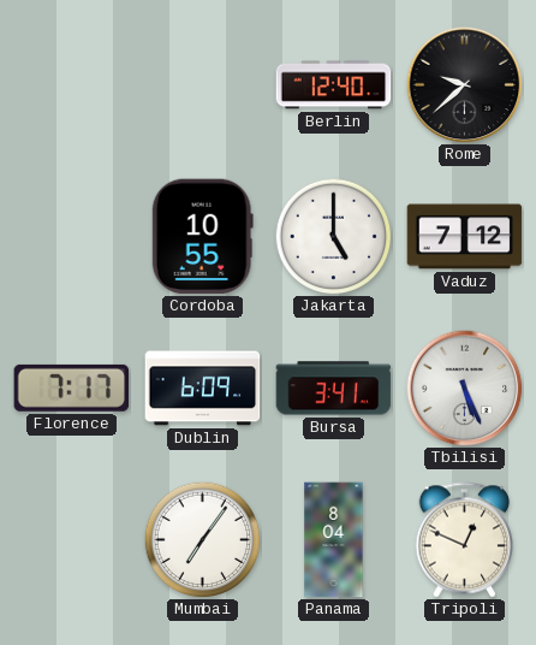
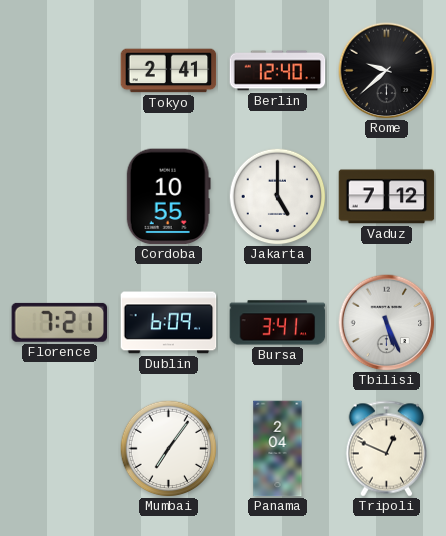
Tokyo: none -> 2:41
Florence: 7:17 -> 7:21
Panama: 8:04 -> 2:04
